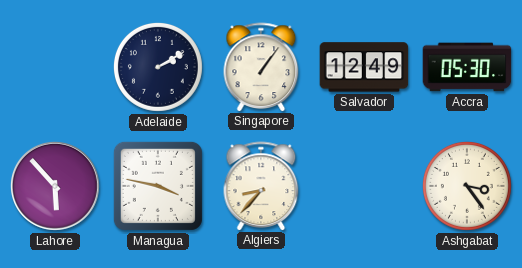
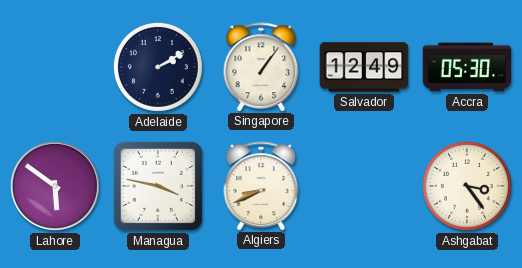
Lahore: 5:53 -> 5:51
Algiers: 8:37 -> 8:41
